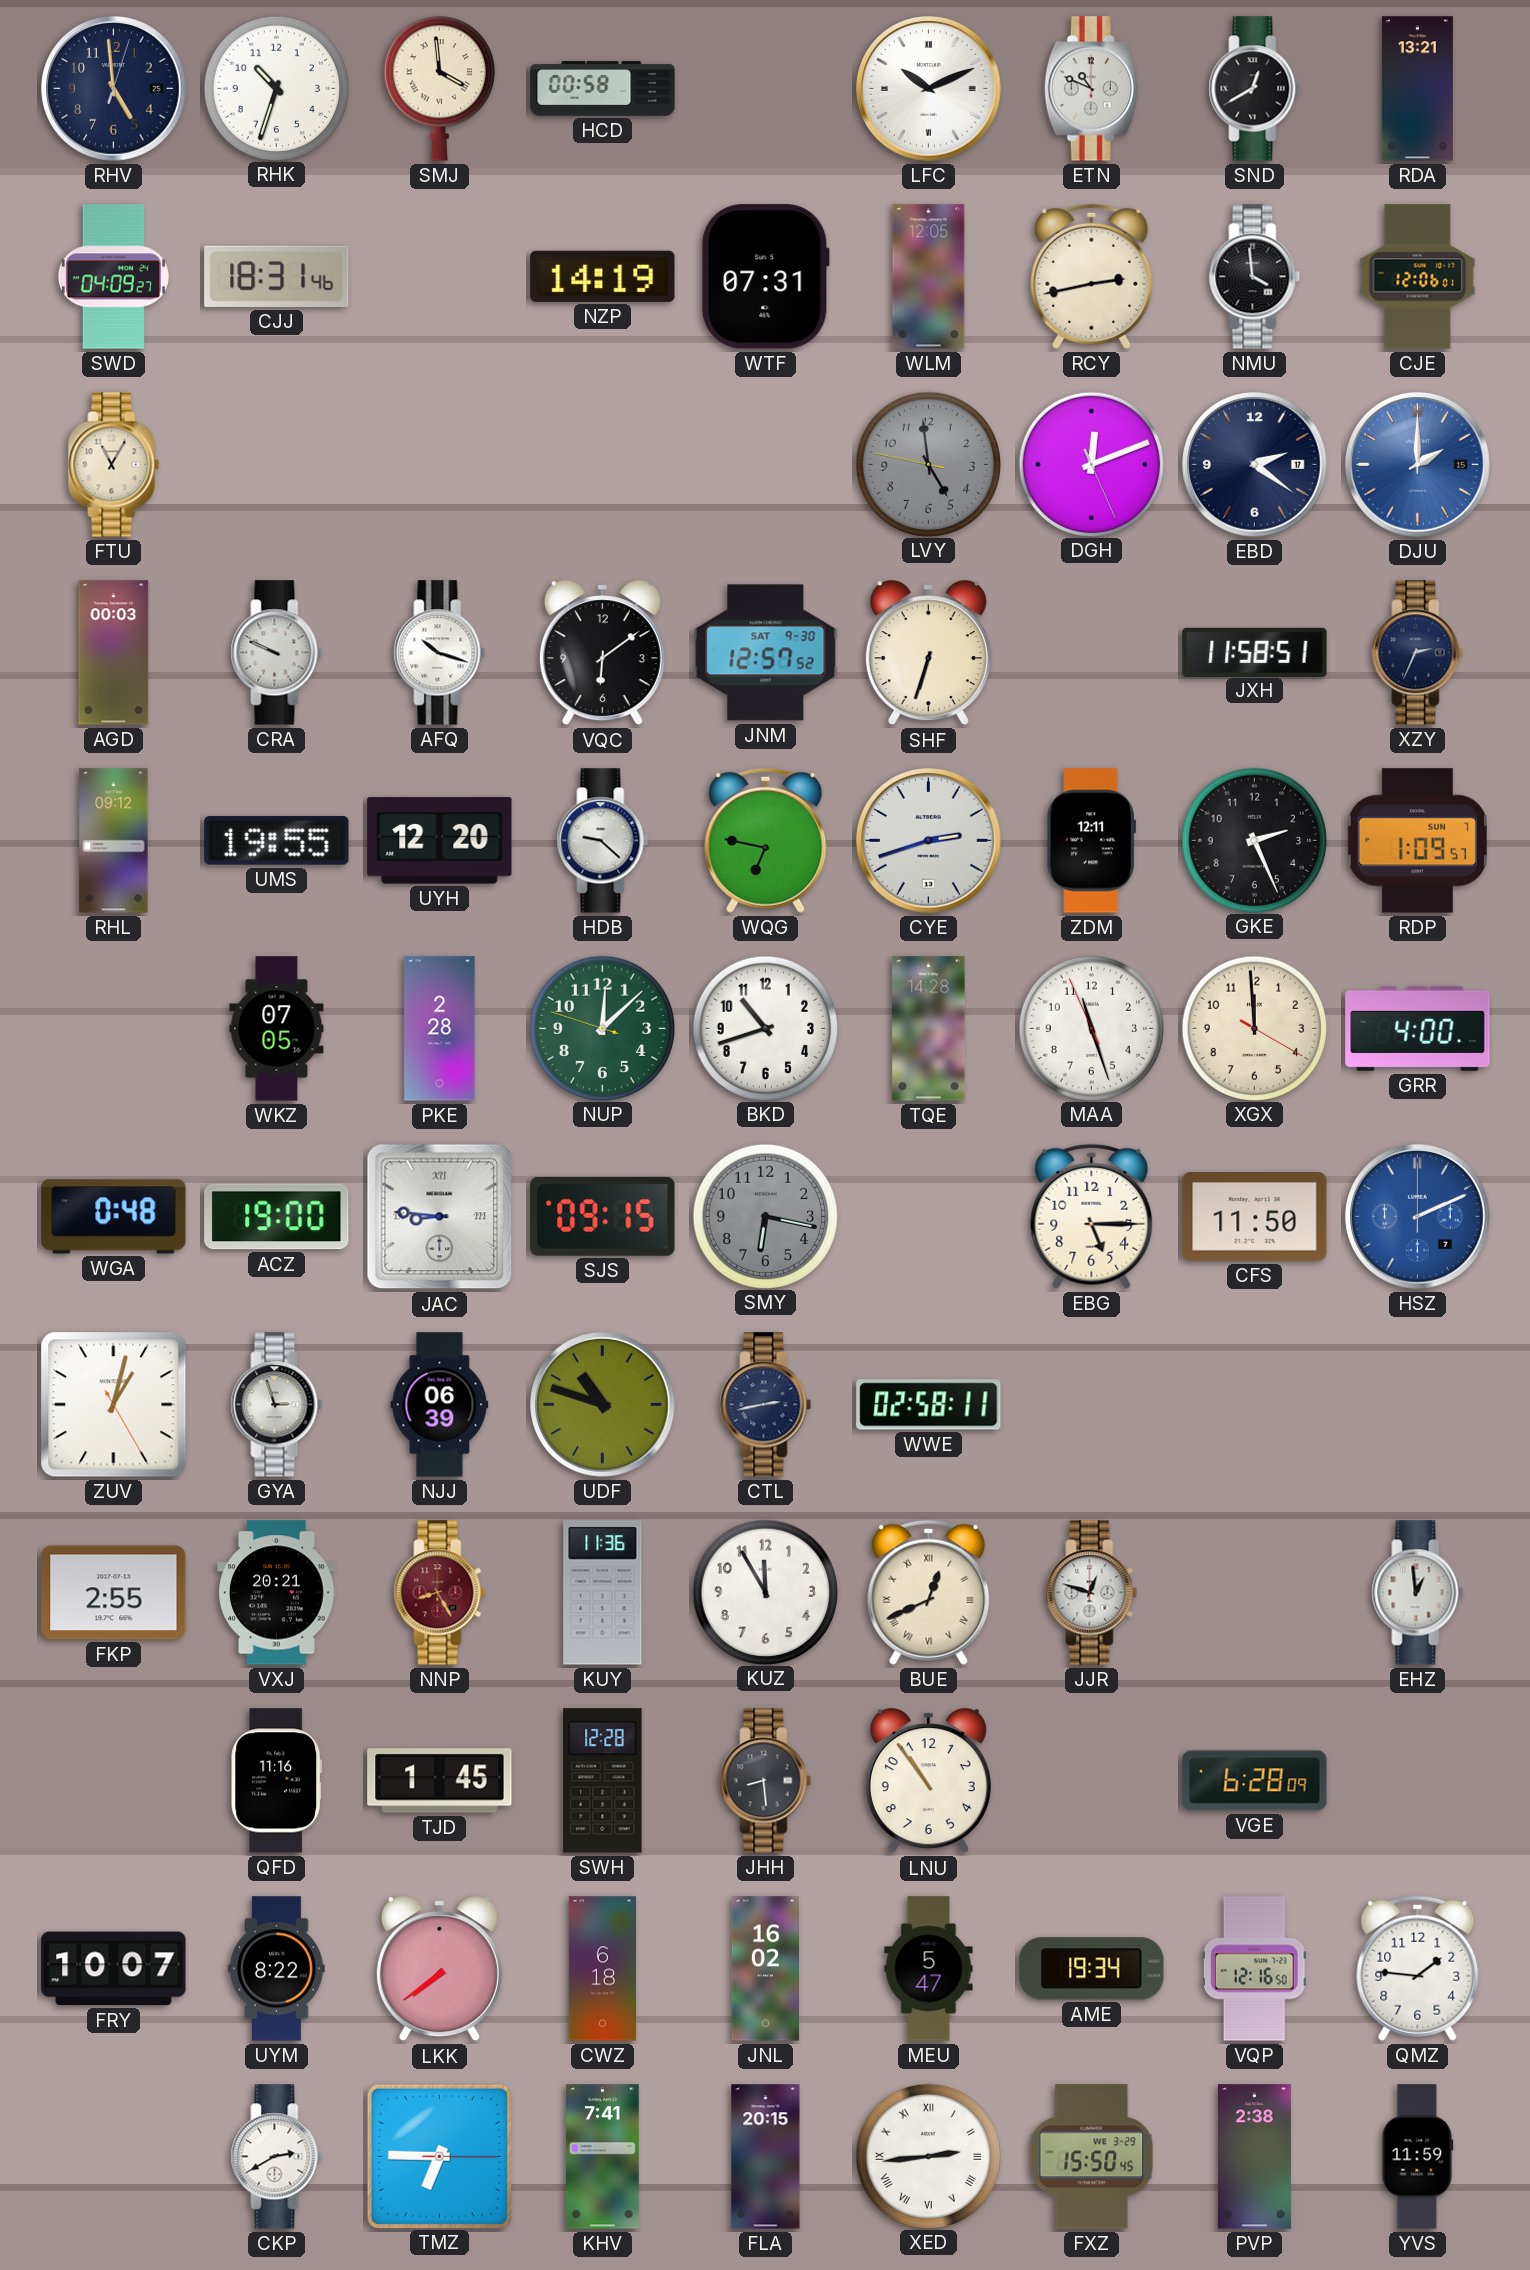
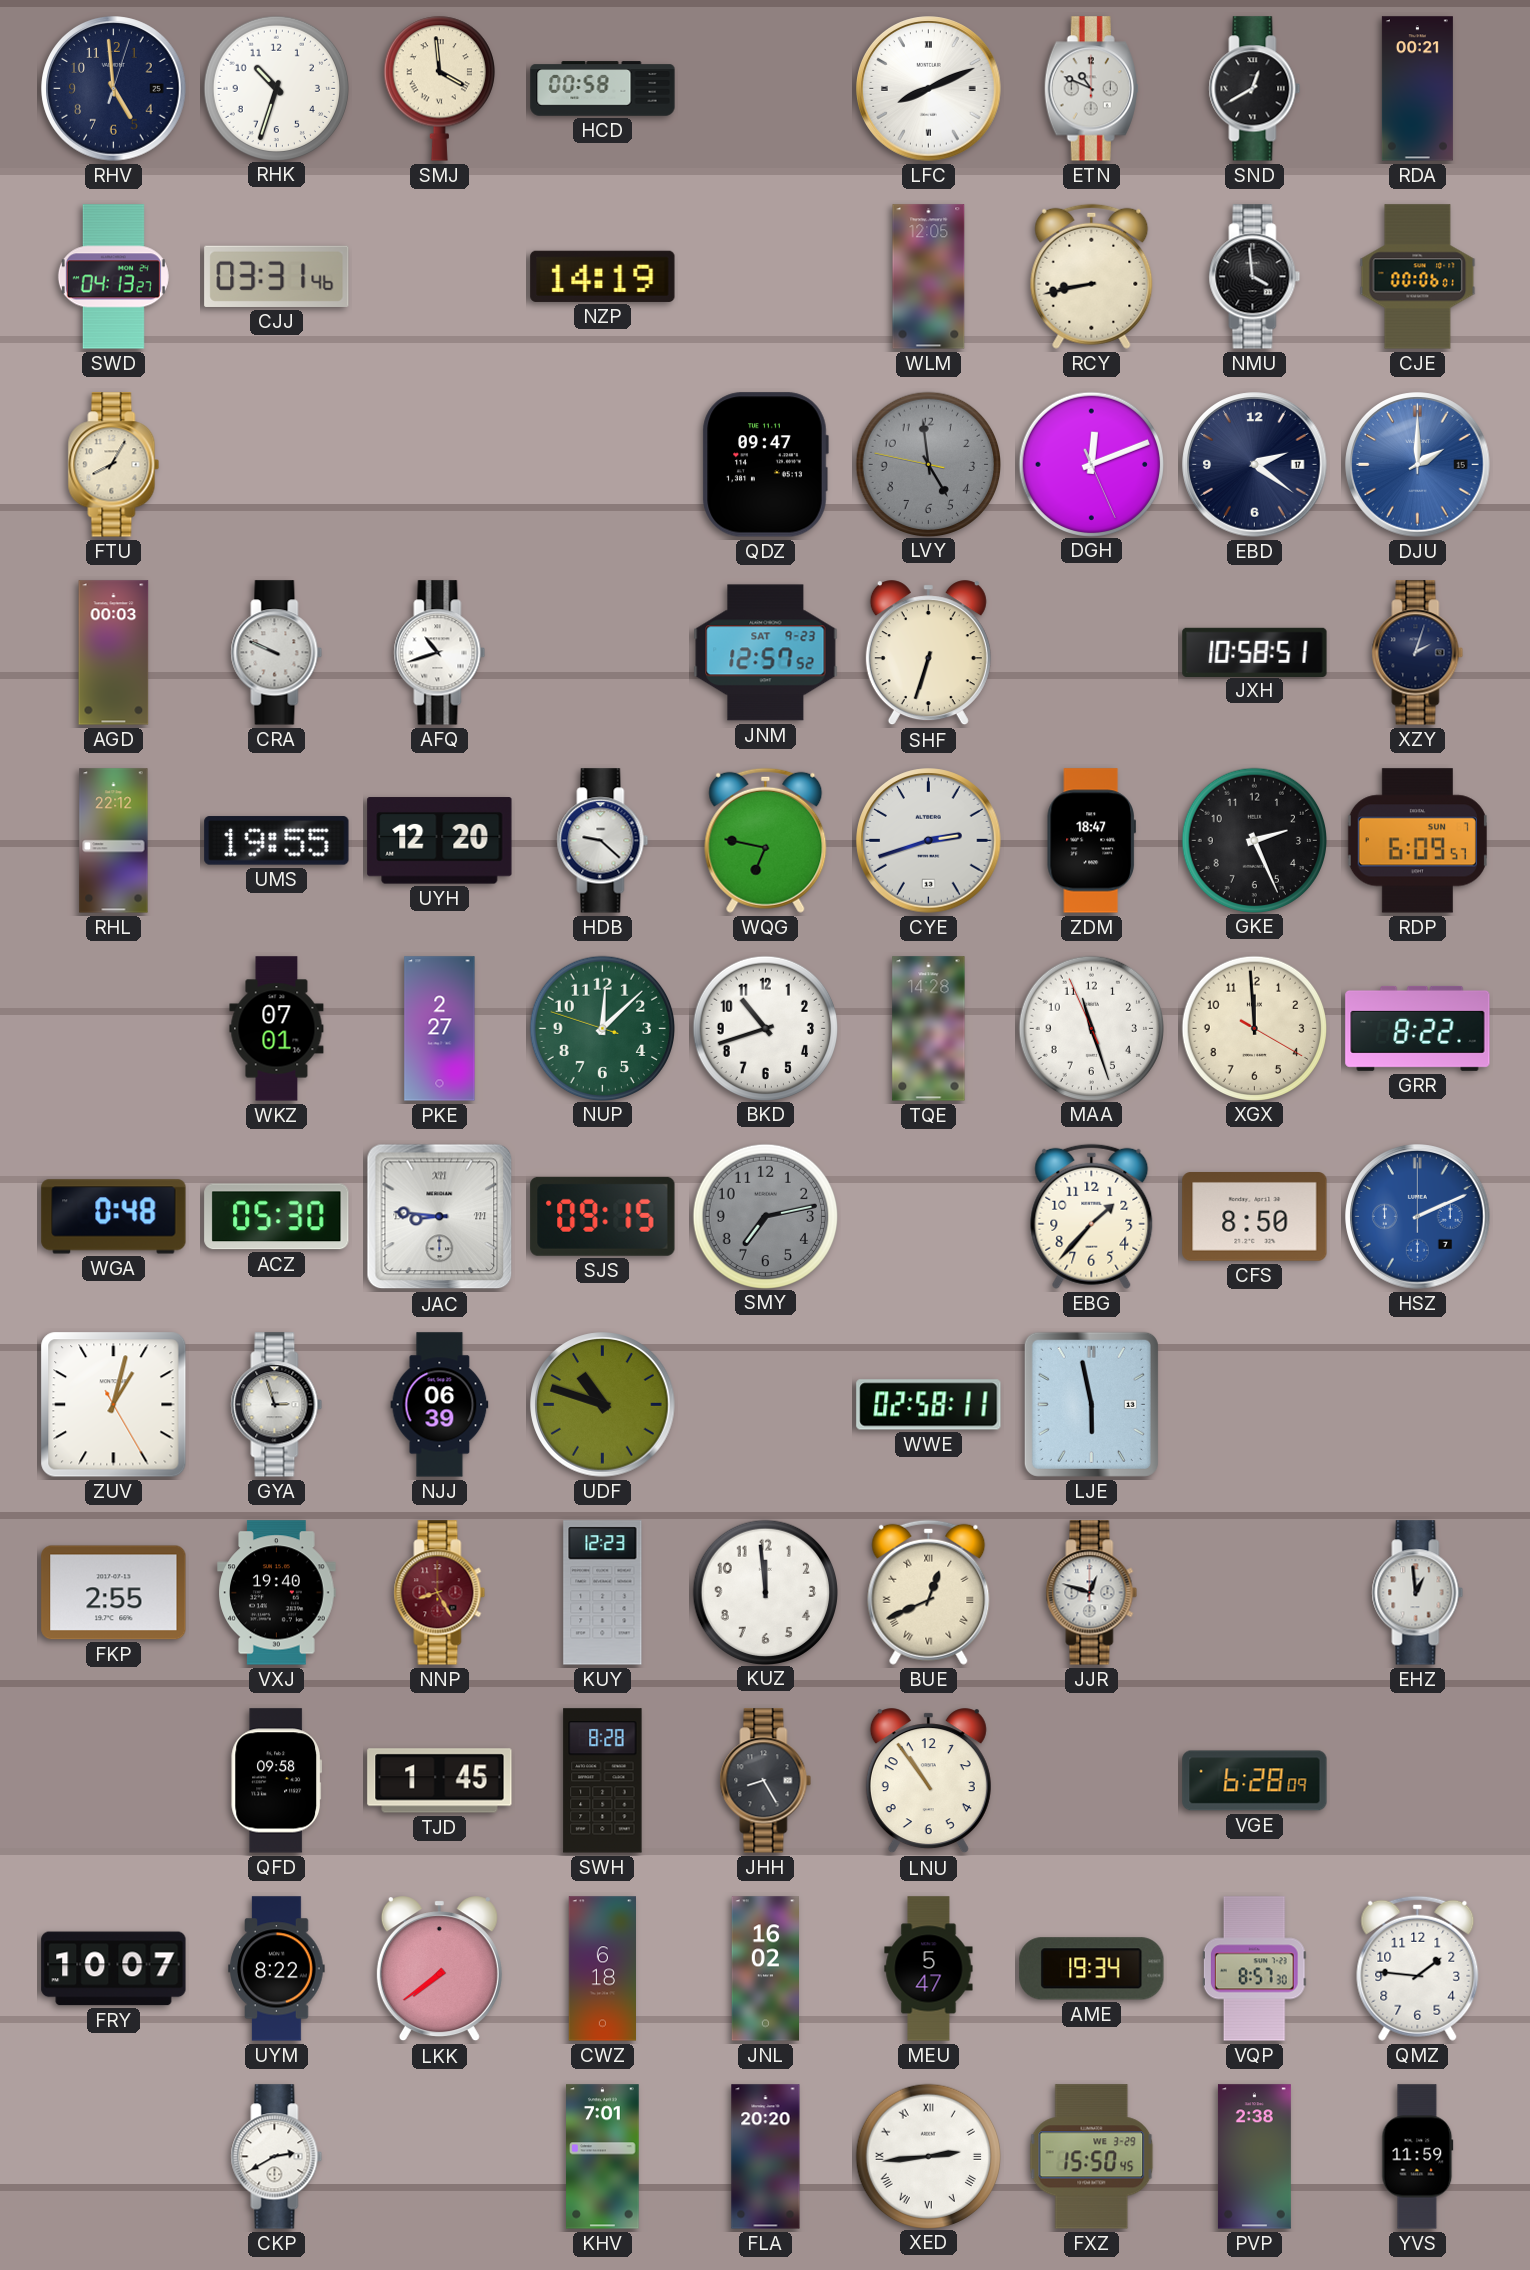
LFC: 10:11 -> 8:11
RDA: 13:21 -> 00:21
SWD: 04:09 -> 04:13
CJJ: 18:31 -> 03:31
WTF: 07:31 -> none
RCY: 2:43 -> 8:43
CJE: 12:06 -> 00:06
FTU: 11:05 -> 8:05
QDZ: none -> 09:47
AFQ: 10:18 -> 10:42
VQC: 6:09 -> none
JNM date: SAT 9-30 -> SAT 9-23
JXH: 11:58 -> 10:58
XZY: 2:34 -> 2:03
RHL: 09:12 -> 22:12
ZDM: 12:11 -> 18:47
RDP: 1:09 -> 6:09
WKZ: 07:05 -> 07:01
PKE: 2:28 -> 2:27
GRR: 4:00 -> 8:22
ACZ: 19:00 -> 05:30
SMY: 6:17 -> 7:13
EBG: 5:15 -> 1:37
CFS: 11:50 -> 8:50
CTL: 2:43 -> none
LJE: none -> 5:58
VXJ: 20:21 -> 19:40
KUY: 11:36 -> 12:23
KUZ: 11:55 -> 11:59
QFD: 11:16 -> 09:58
SWH: 12:28 -> 8:28
JHH: 8:29 -> 8:25
VQP: 12:16 -> 8:57
TMZ: 6:45 -> none
KHV: 7:41 -> 7:01
FLA: 20:15 -> 20:20
